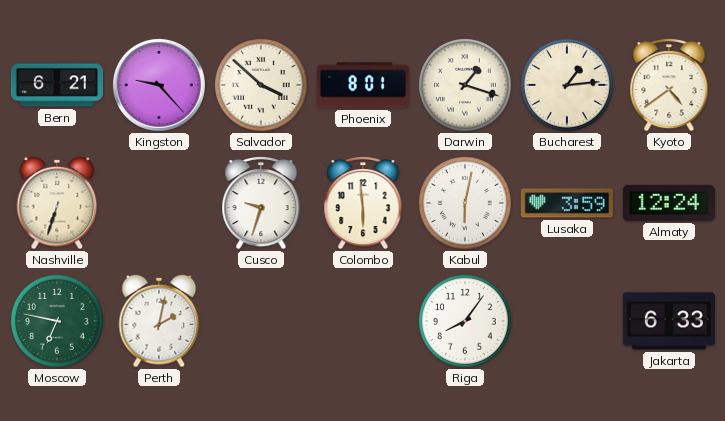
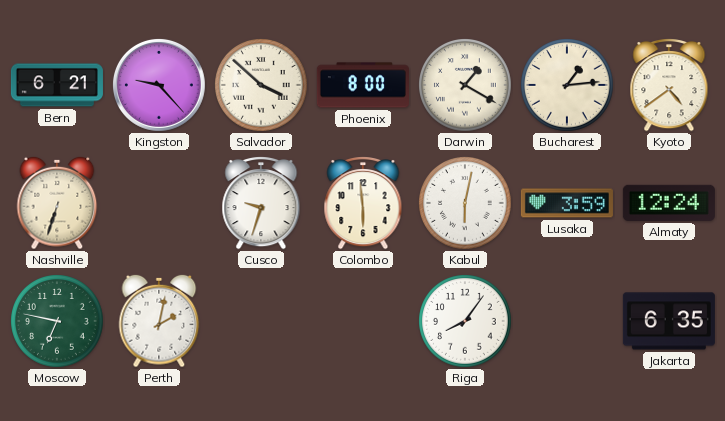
Phoenix: 8:01 -> 8:00
Darwin: 1:18 -> 1:20
Jakarta: 6:33 -> 6:35
